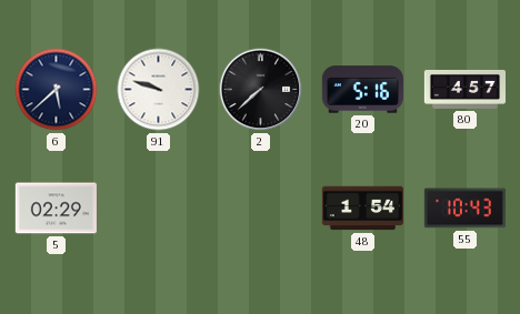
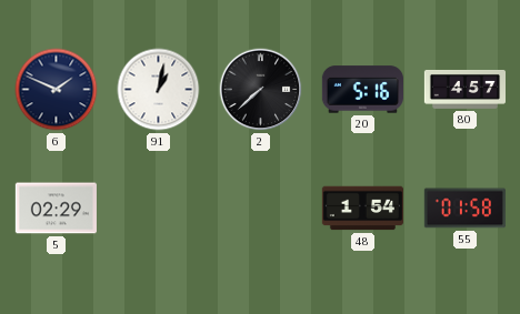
6: 5:38 -> 1:49
91: 9:48 -> 1:02
55: 10:43 -> 01:58
